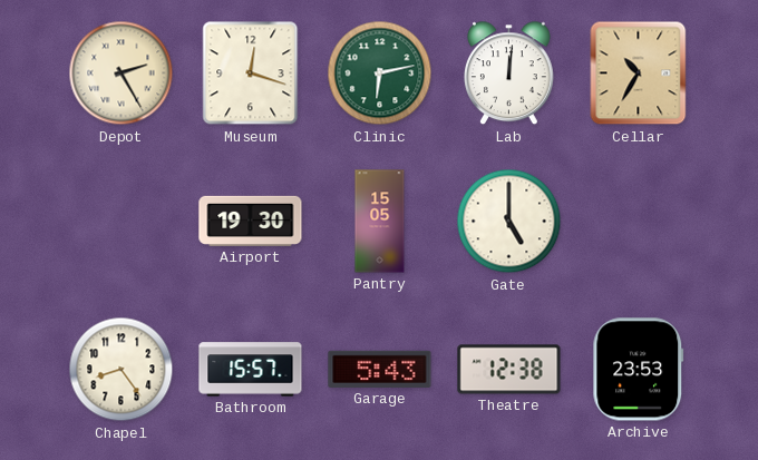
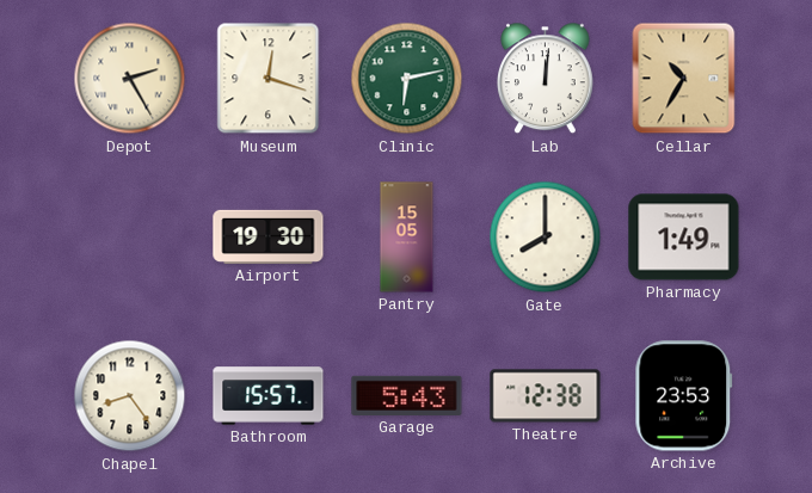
Gate: 5:00 -> 8:00
Pharmacy: none -> 1:49
